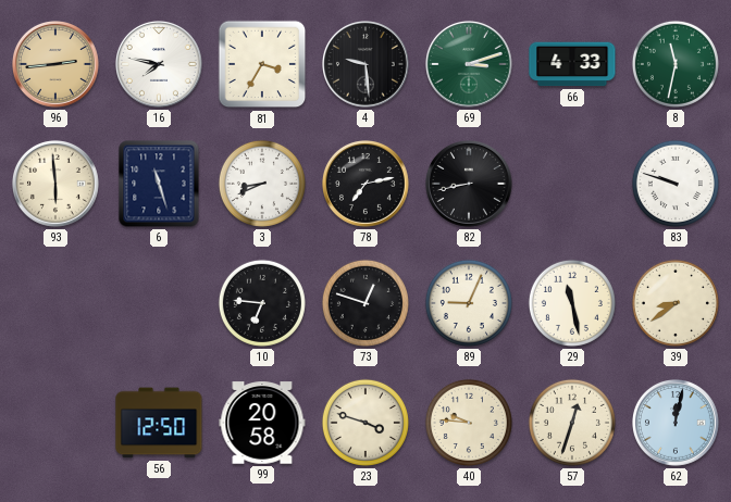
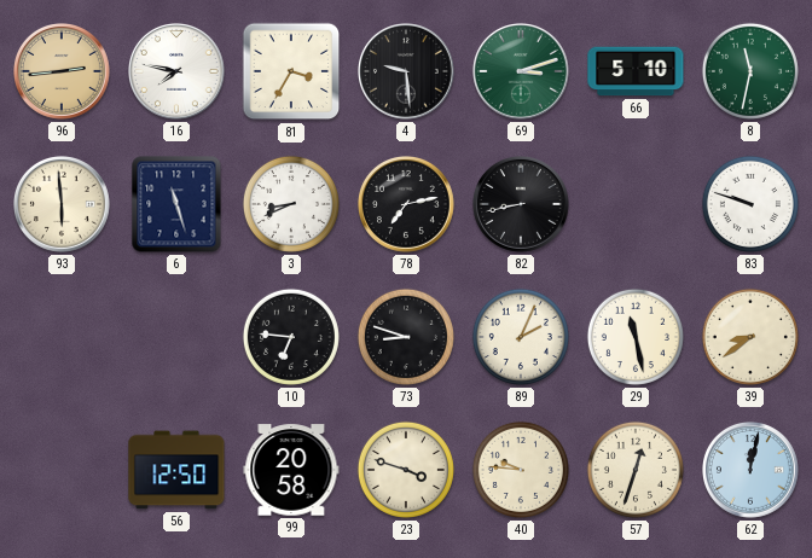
66: 4:33 -> 5:10
73: 12:48 -> 8:48
89: 9:04 -> 2:04
